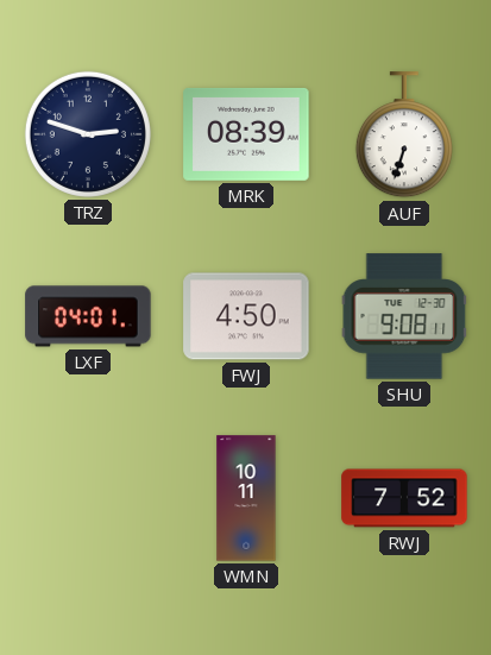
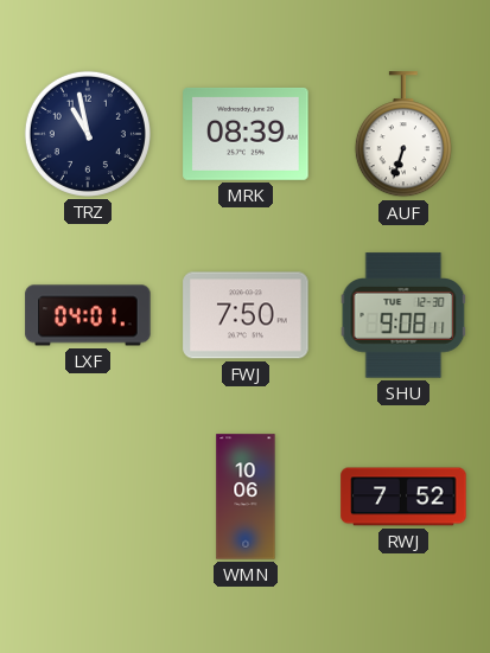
TRZ: 2:48 -> 10:58
FWJ: 4:50 -> 7:50
WMN: 10:11 -> 10:06
